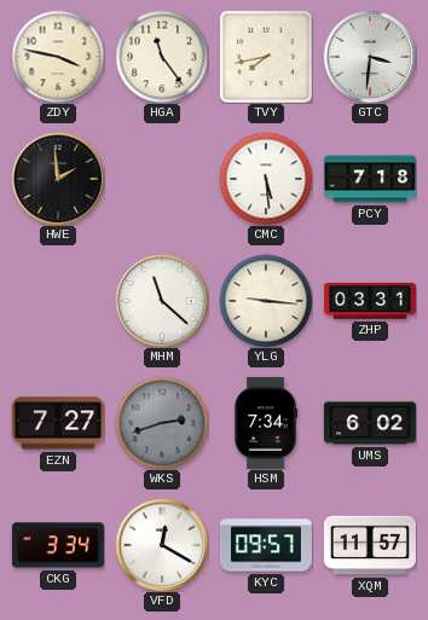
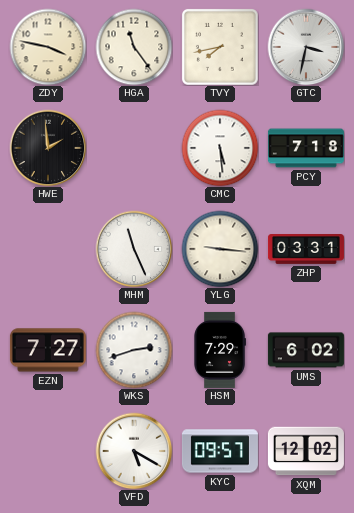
GTC: 3:31 -> 3:32
MHM: 11:22 -> 11:26
WKS dial: grey -> white
HSM: 7:34 -> 7:29
CKG: 3:34 -> none
VFD: 12:20 -> 5:20
XQM: 11:57 -> 12:02
